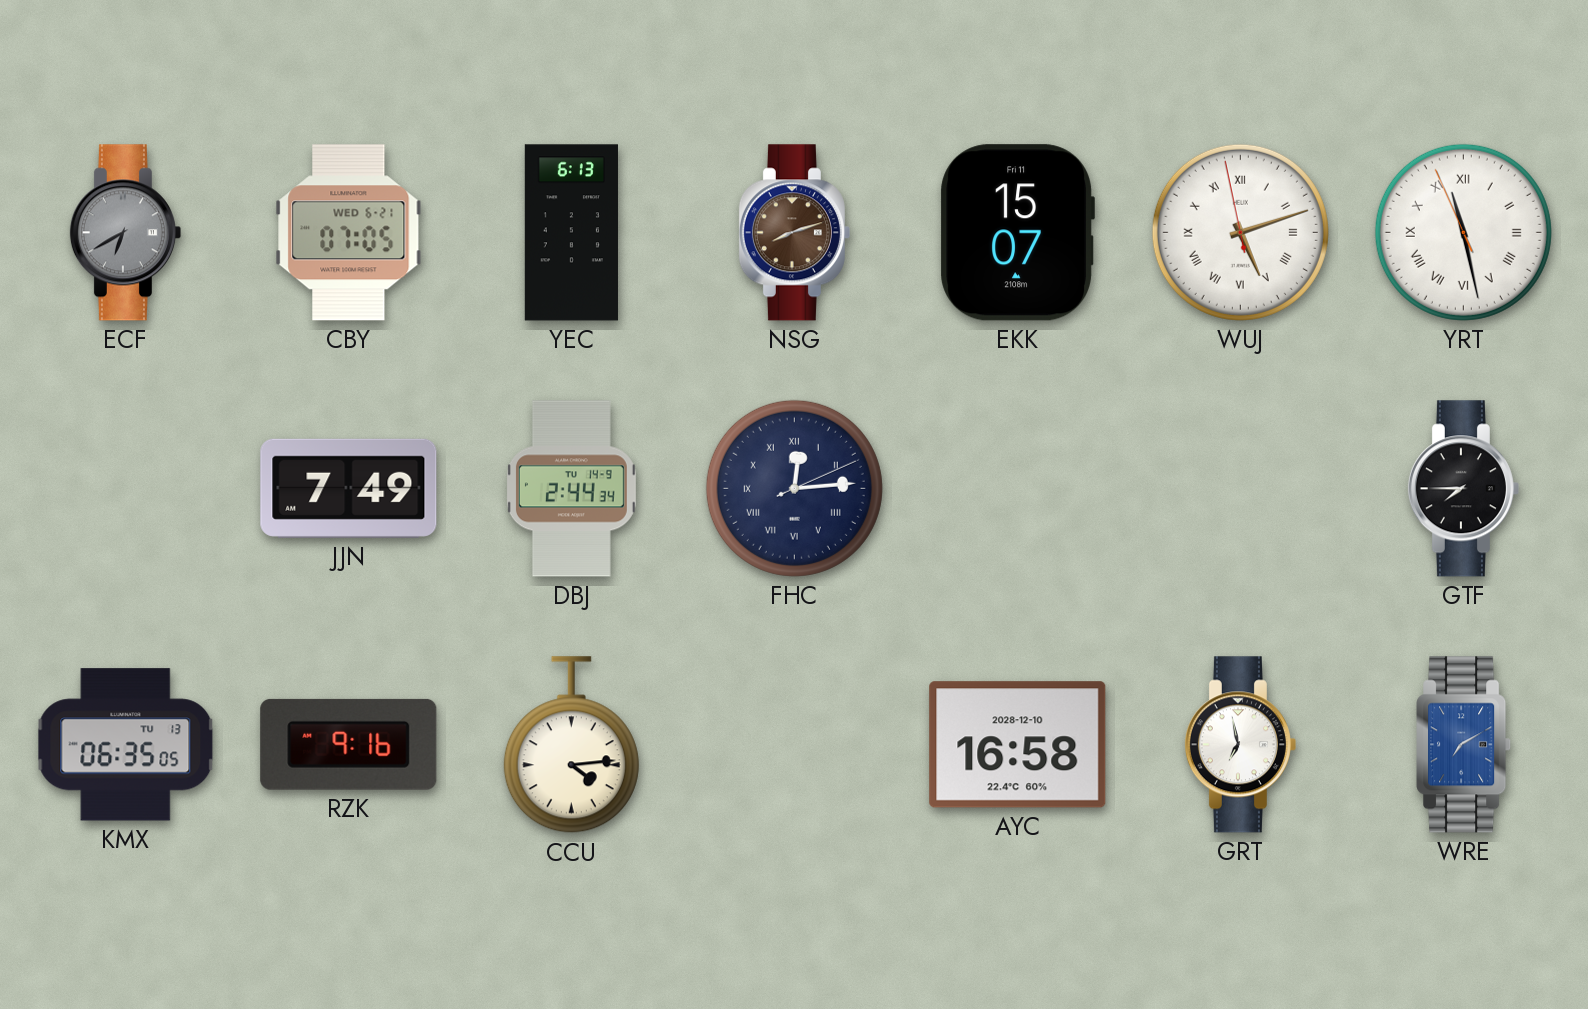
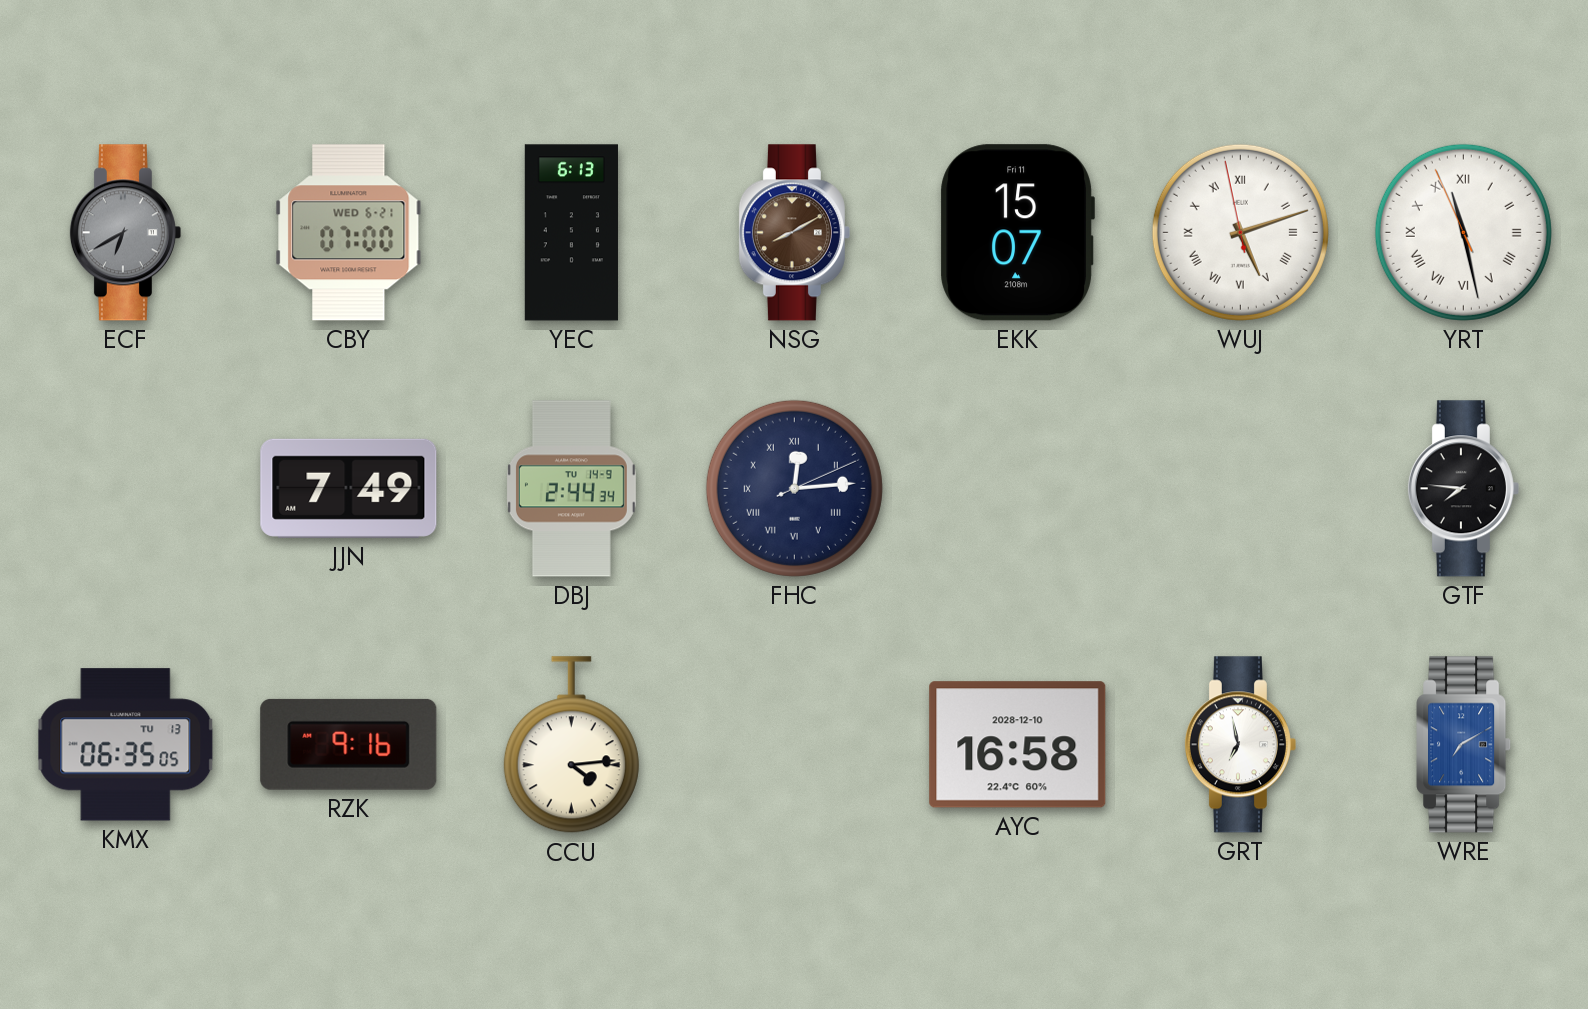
CBY: 07:05 -> 07:00
NSG: 8:12 -> 8:10
GTF: 7:45 -> 7:46
